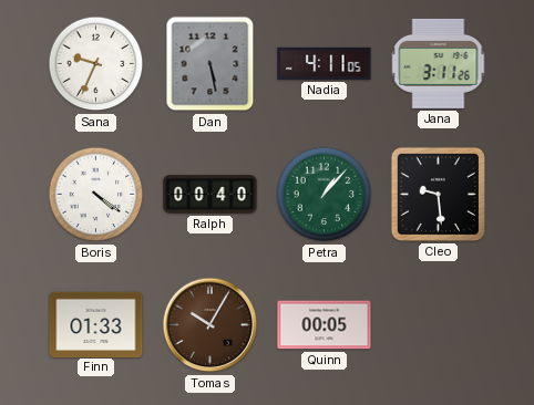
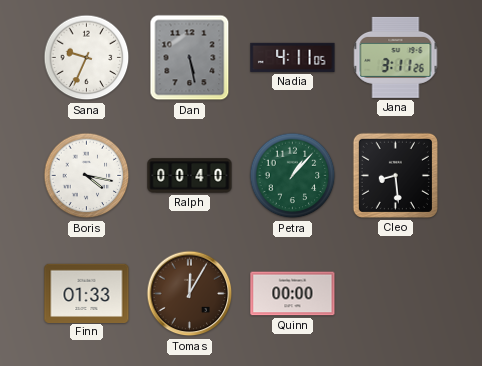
Boris: 4:21 -> 4:17
Cleo: 9:29 -> 8:29
Tomas: 10:05 -> 12:05
Quinn: 00:05 -> 00:00
